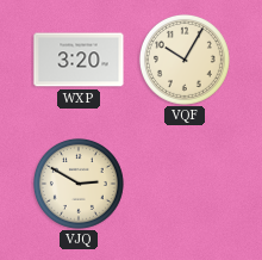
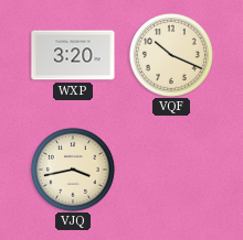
VQF: 10:05 -> 10:19
VJQ: 2:50 -> 3:43
